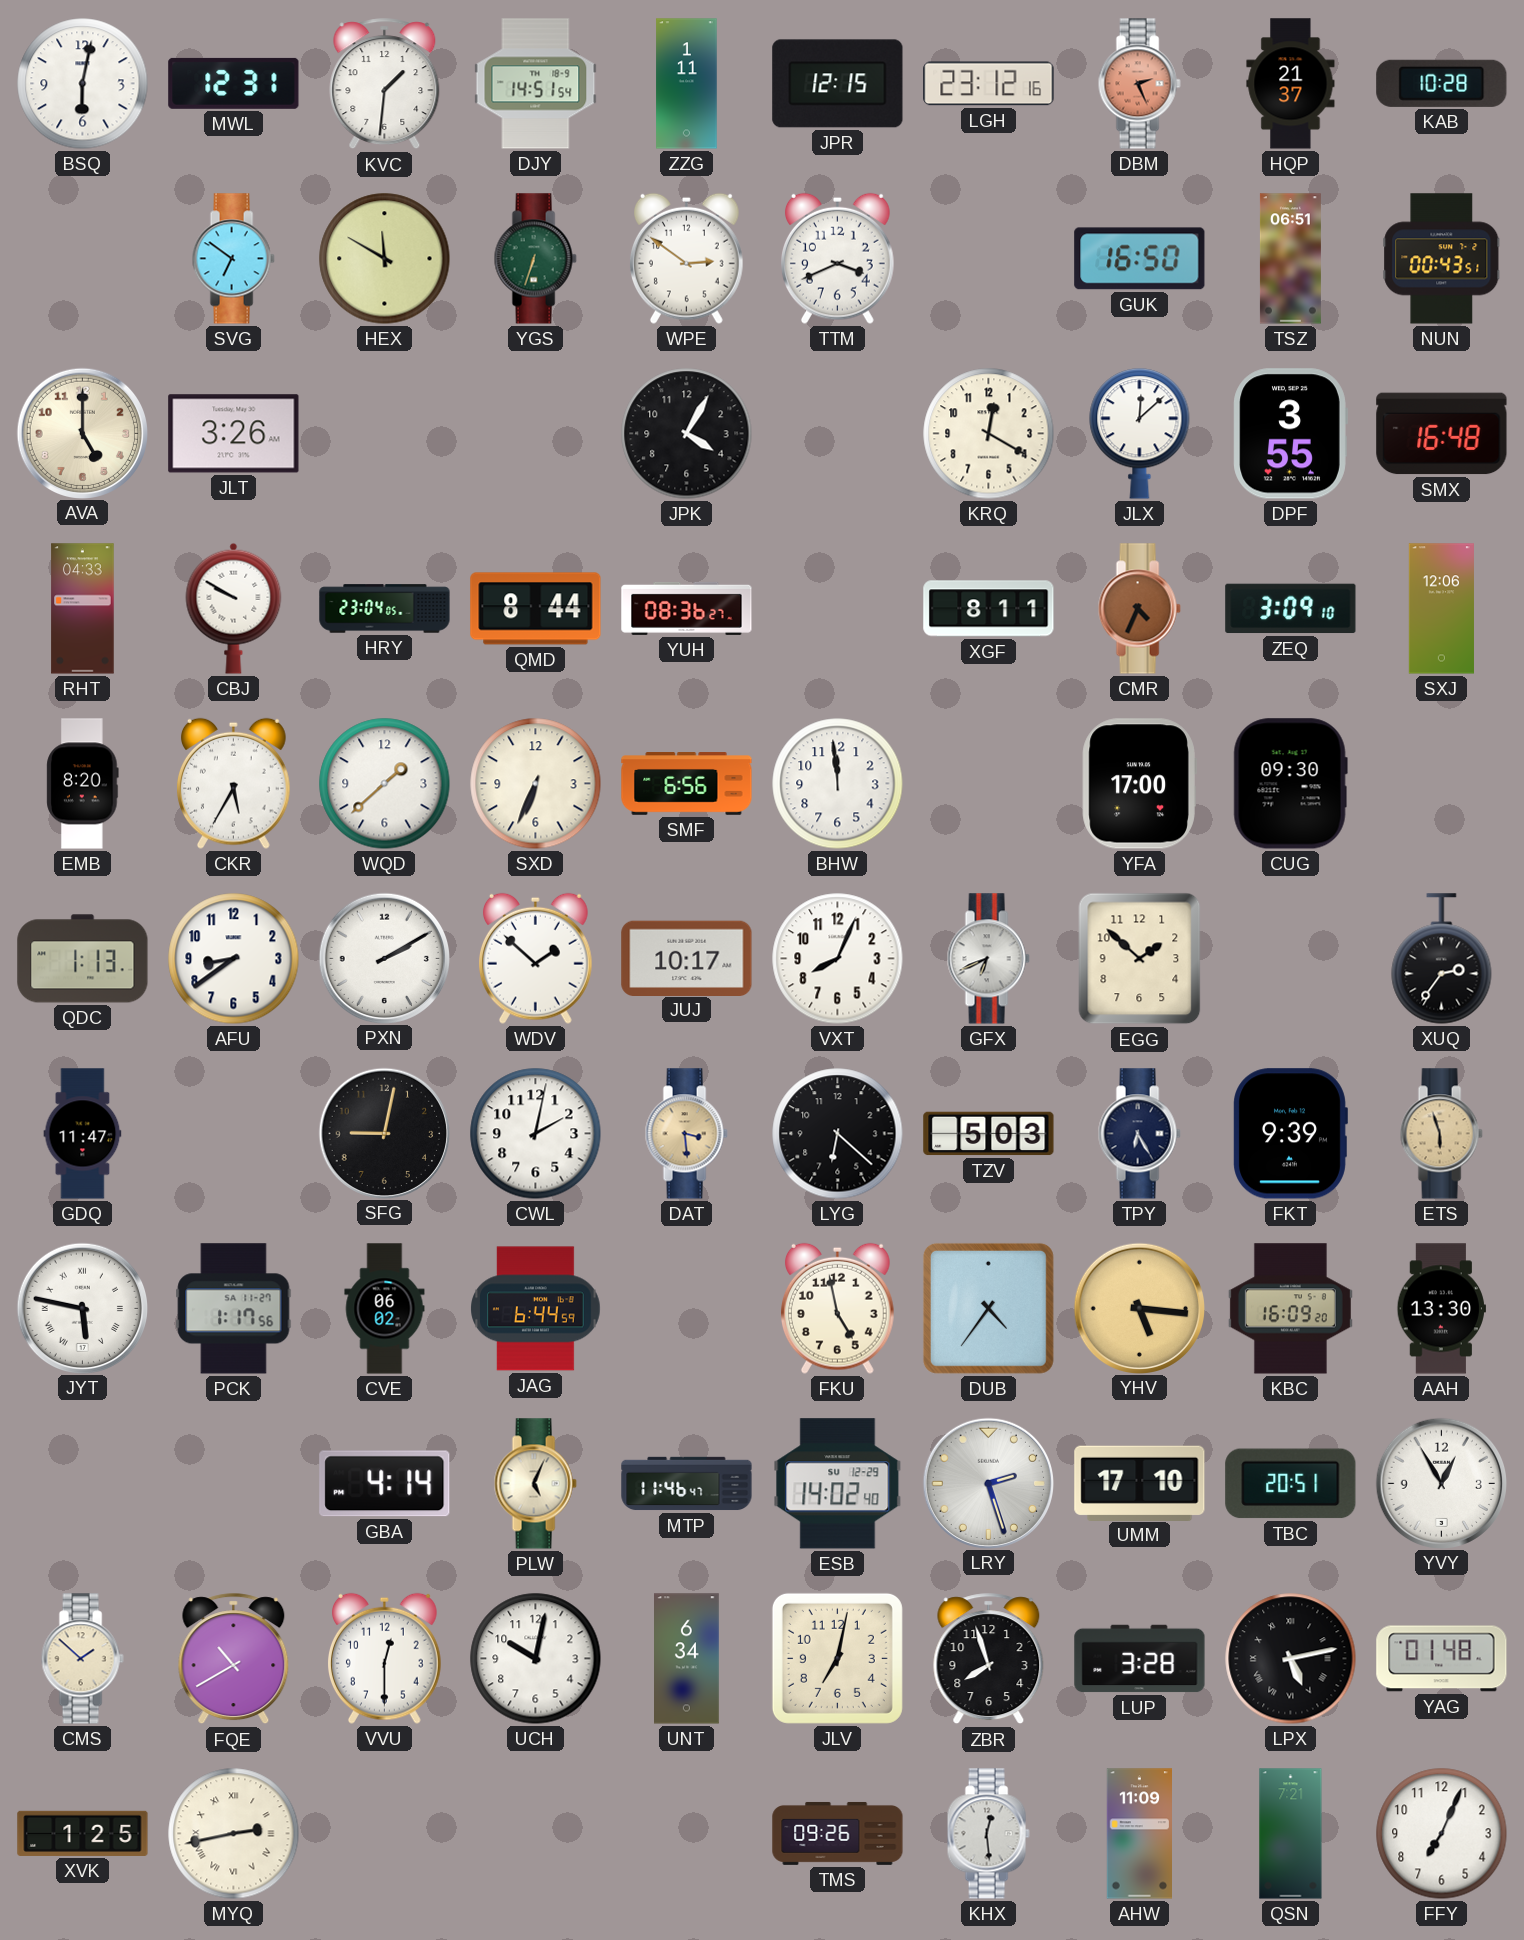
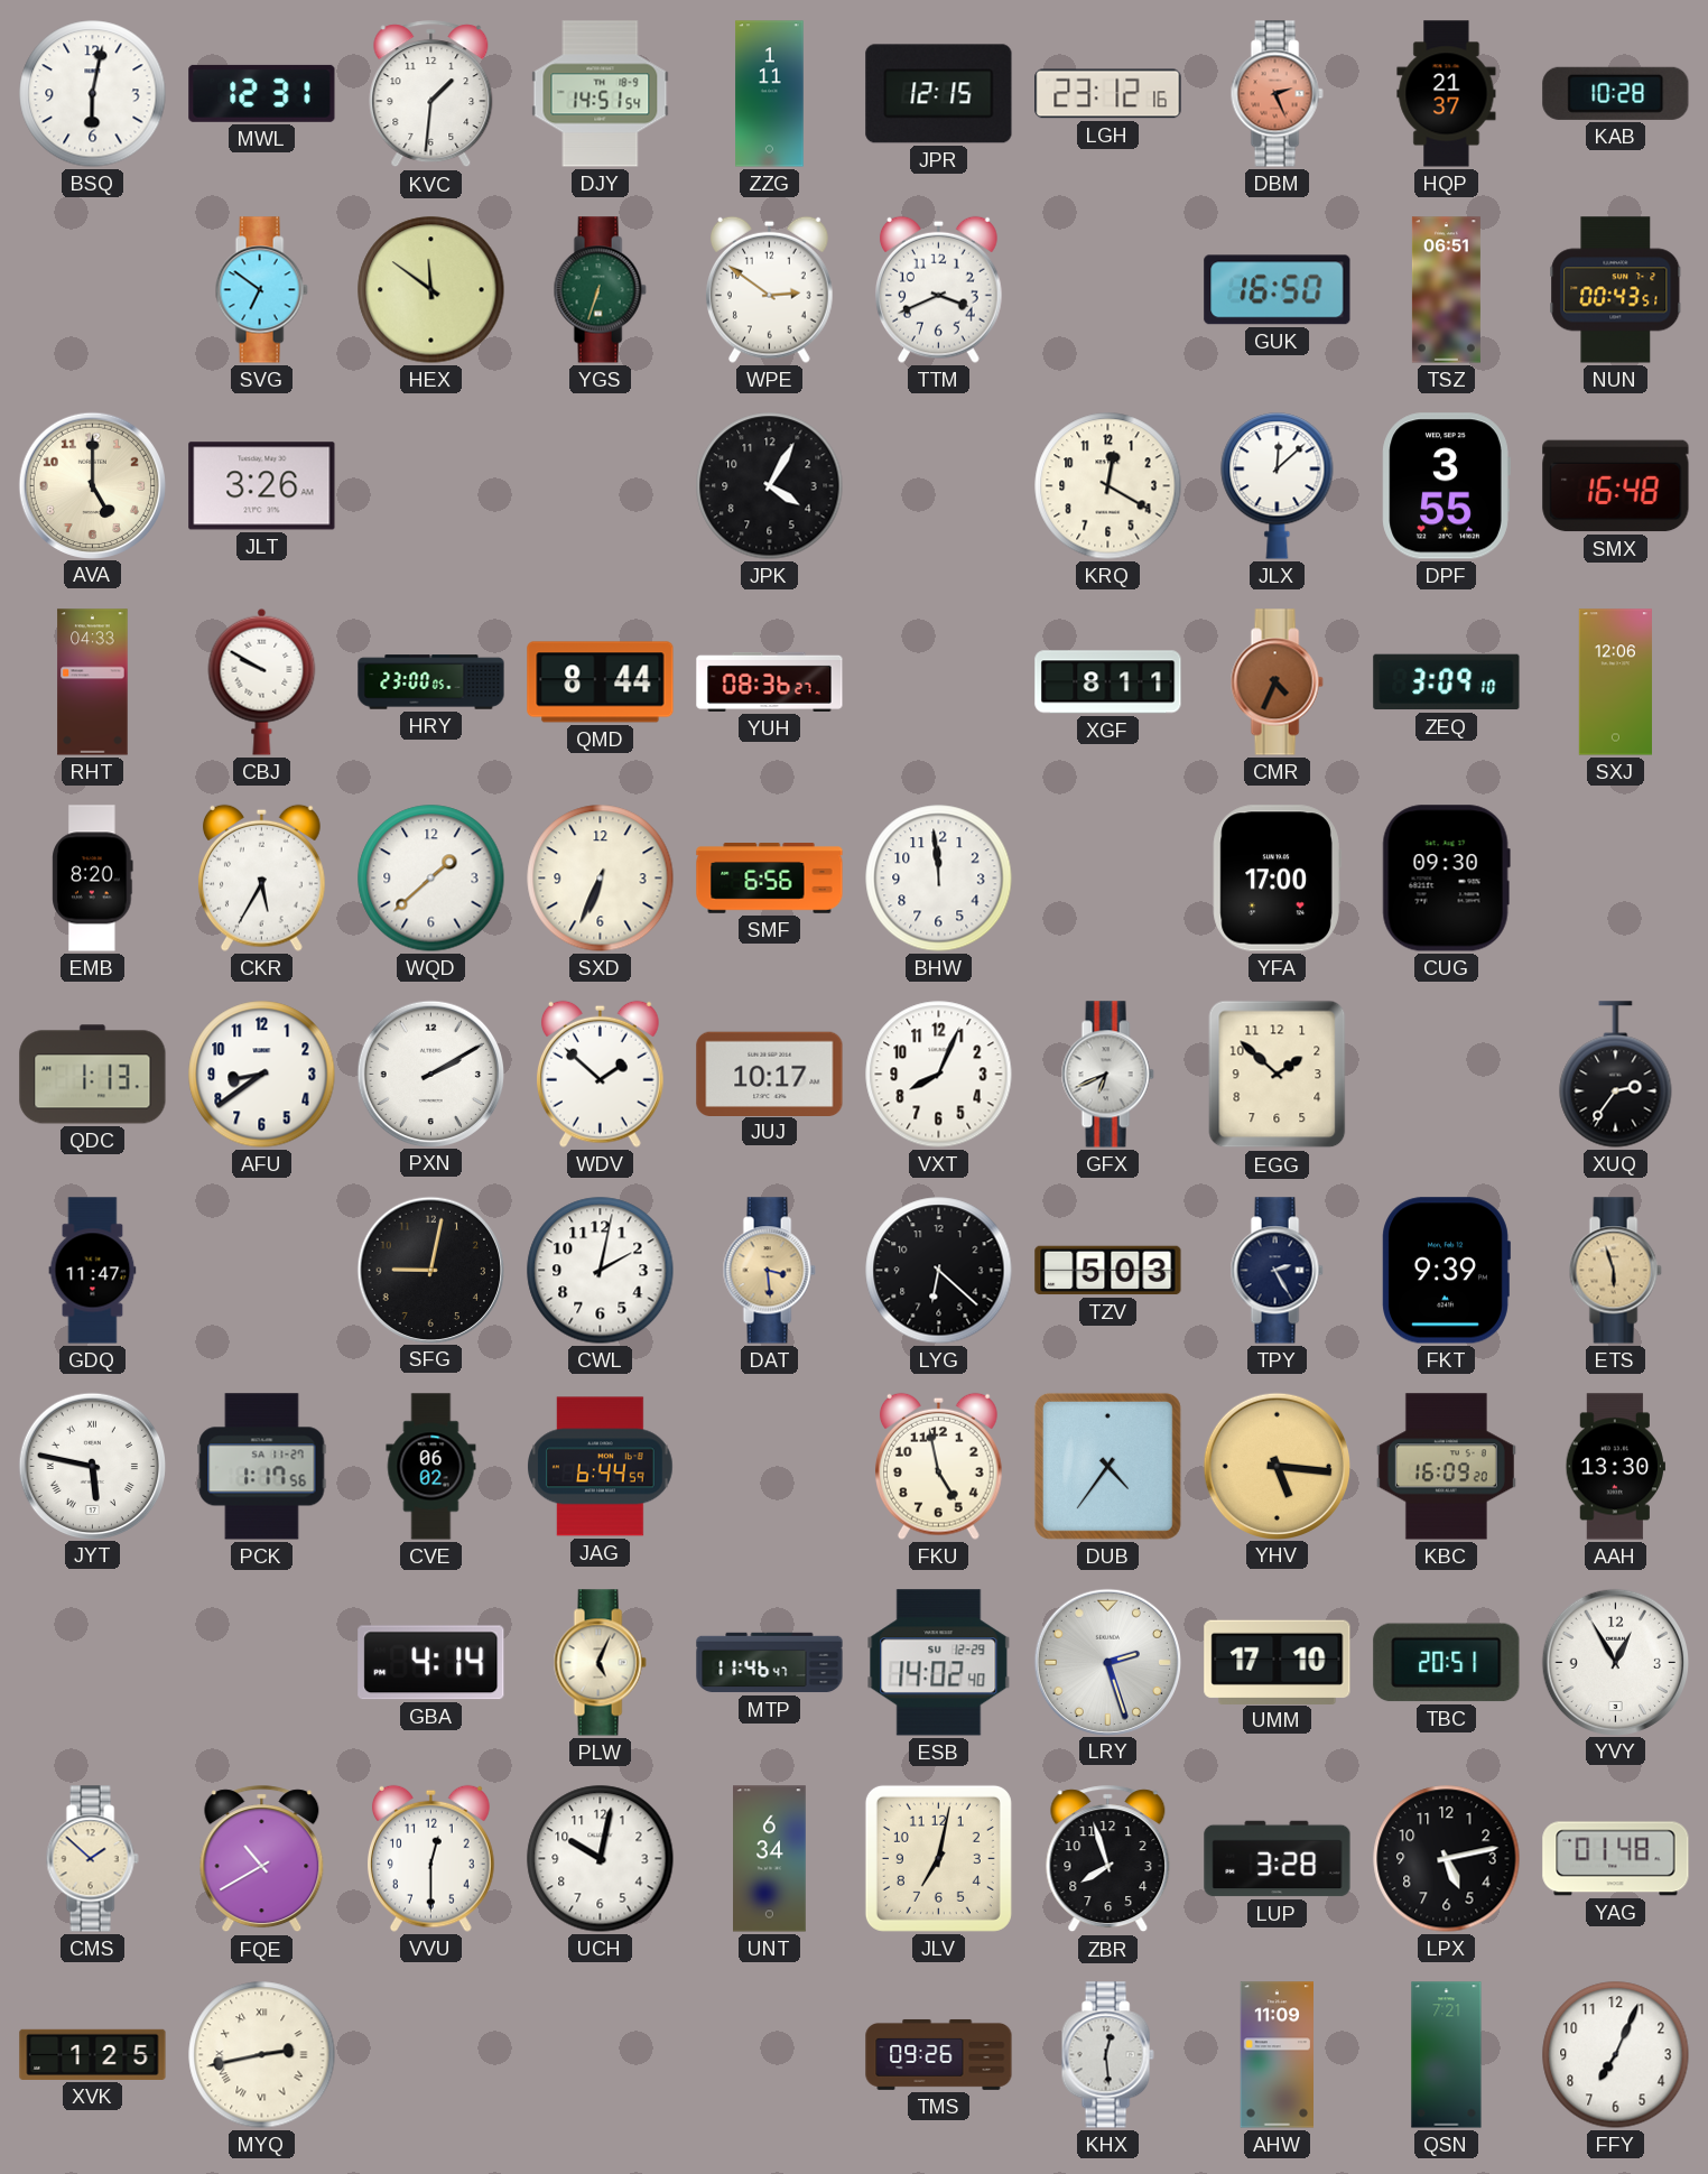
HEX: 11:50 -> 11:51
HRY: 23:04 -> 23:00
TPY: 6:25 -> 2:25
LPX numerals: Roman -> Arabic
